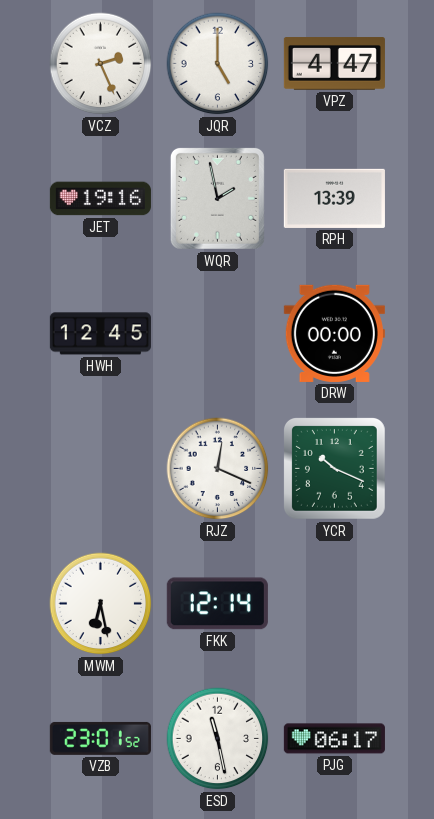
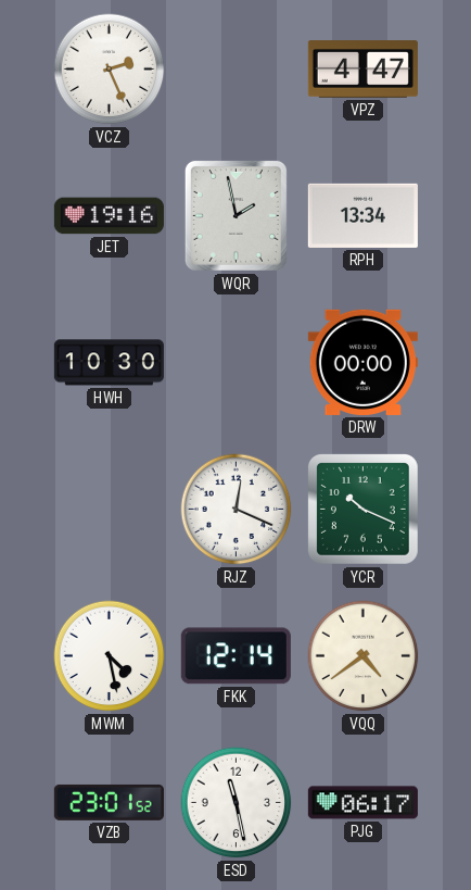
JQR: 5:00 -> none
RPH: 13:39 -> 13:34
HWH: 12:45 -> 10:30
MWM: 6:28 -> 4:28
VQQ: none -> 4:39
